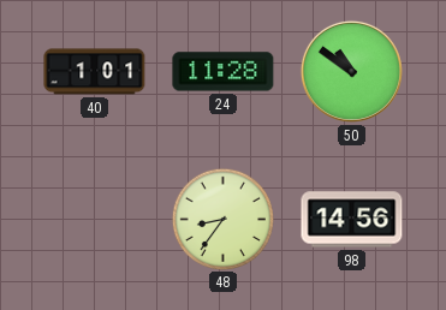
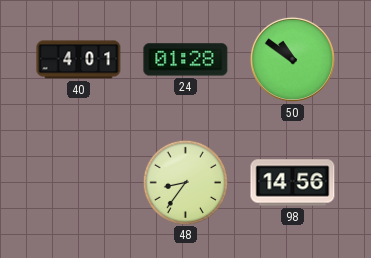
40: 1:01 -> 4:01
24: 11:28 -> 01:28
